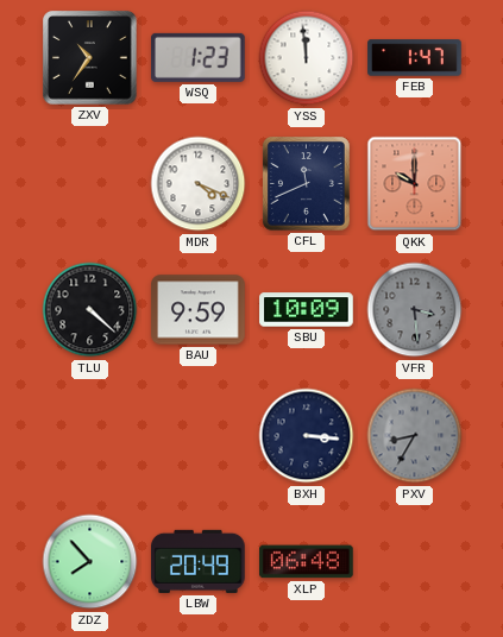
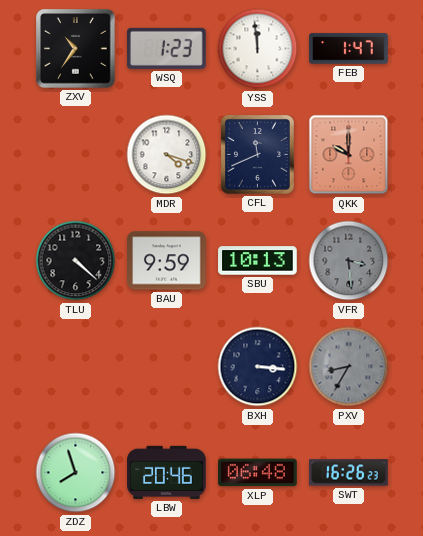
MDR: 4:19 -> 4:18
SBU: 10:09 -> 10:13
ZDZ: 7:53 -> 7:57
LBW: 20:49 -> 20:46
SWT: none -> 16:26
